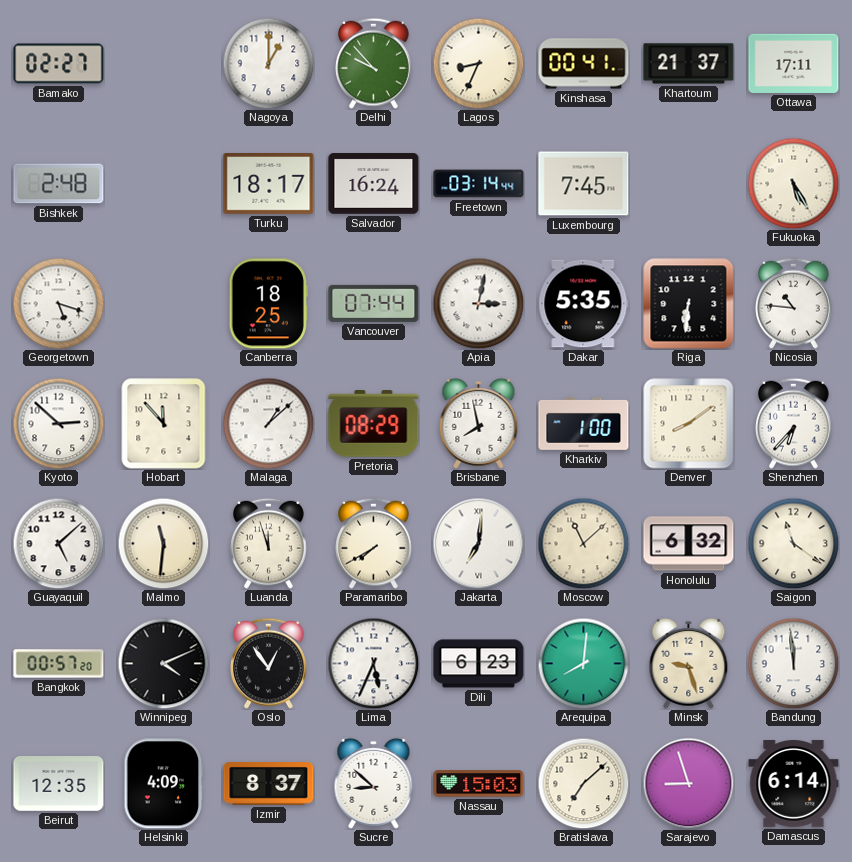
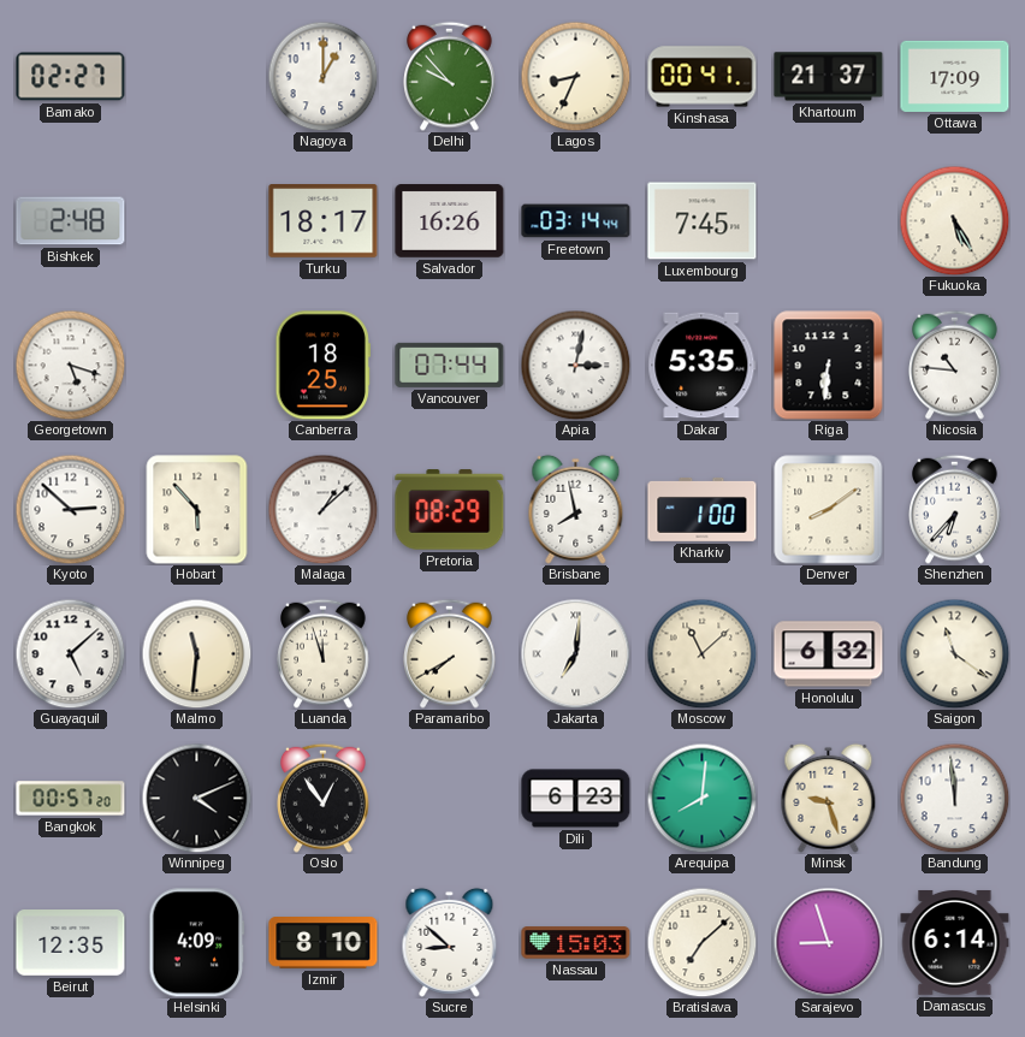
Ottawa: 17:11 -> 17:09
Salvador: 16:24 -> 16:26
Hobart: 11:53 -> 5:53
Lima: 5:34 -> none
Izmir: 8:37 -> 8:10
